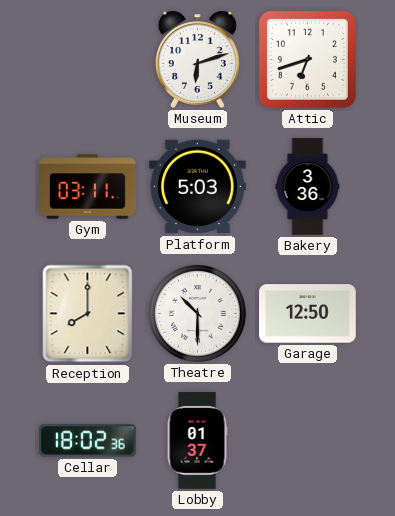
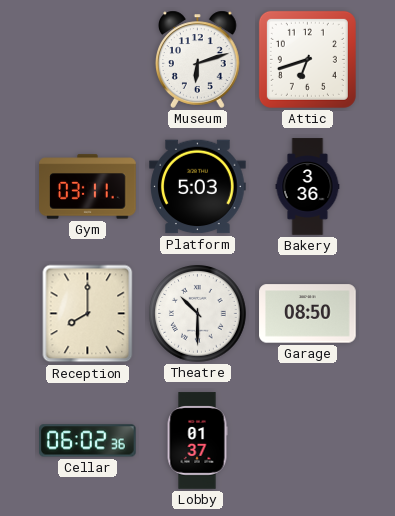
Garage: 12:50 -> 08:50
Cellar: 18:02 -> 06:02
